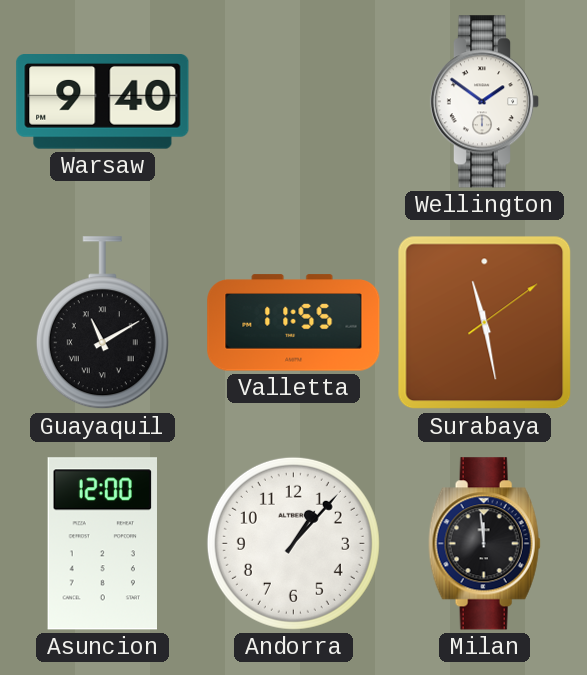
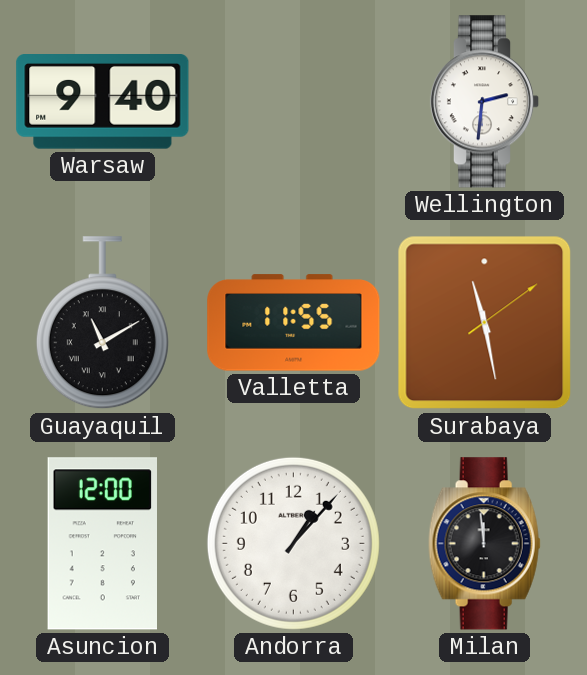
Wellington: 1:51 -> 2:31
